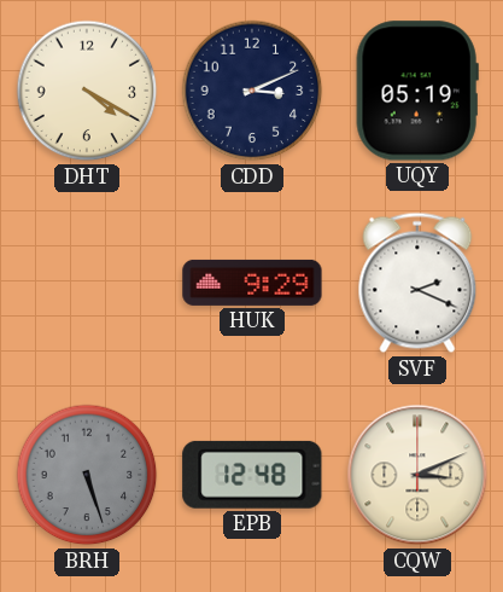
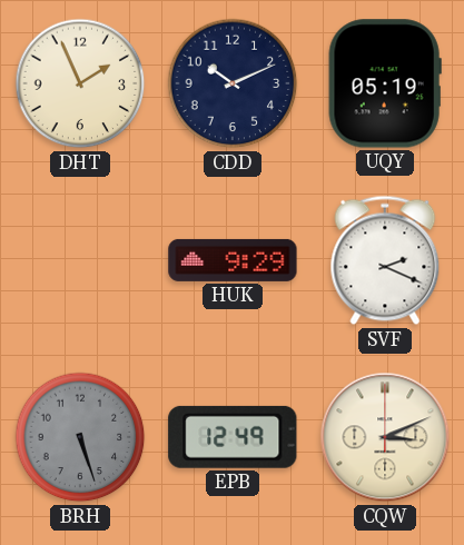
DHT: 4:20 -> 1:56
CDD: 3:11 -> 10:11
EPB: 12:48 -> 12:49
